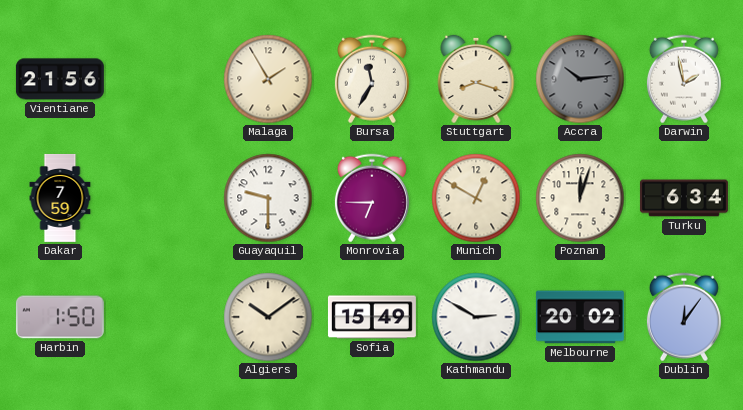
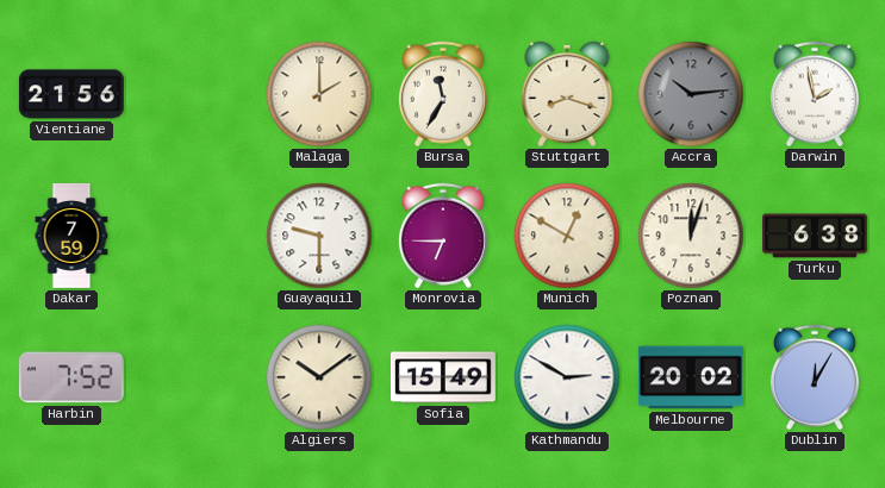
Malaga: 1:55 -> 2:00
Turku: 6:34 -> 6:38
Harbin: 1:50 -> 7:52
Dublin: 12:06 -> 12:05
